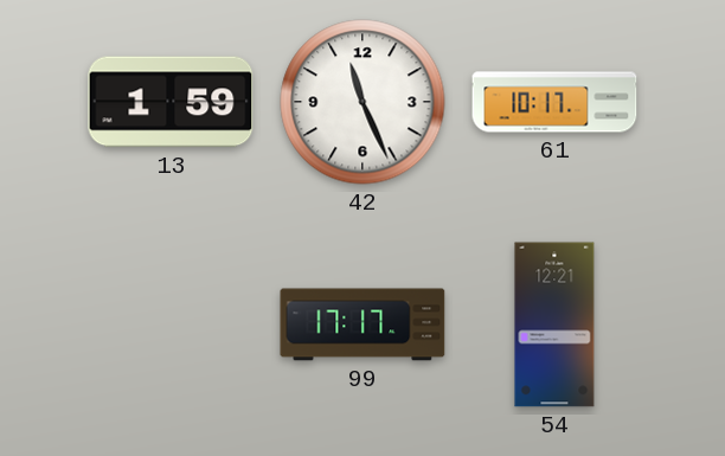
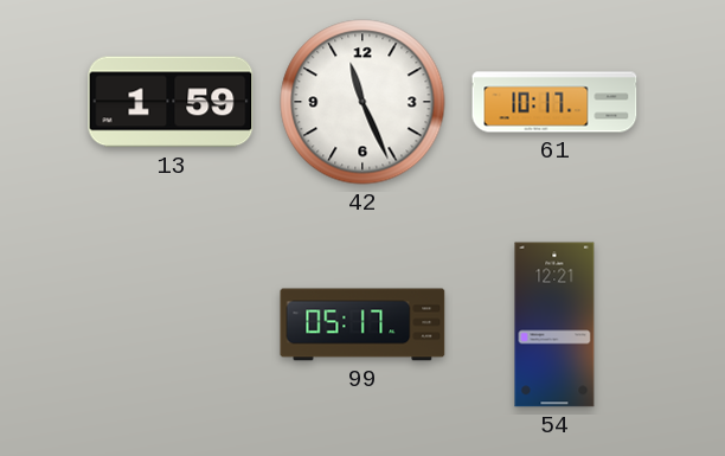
99: 17:17 -> 05:17
